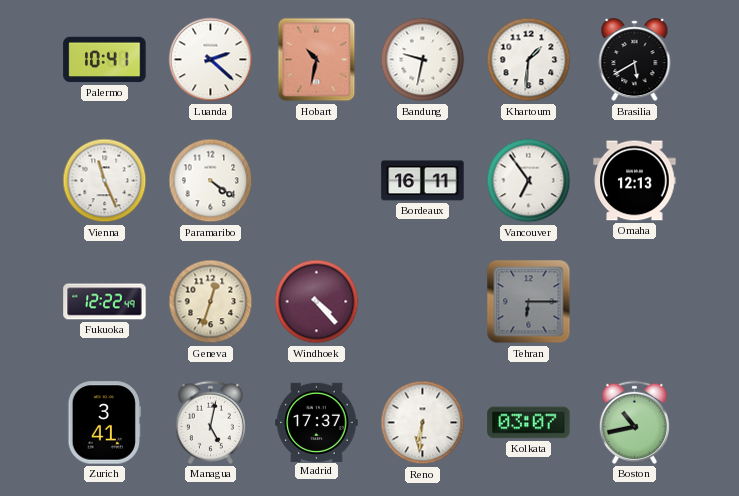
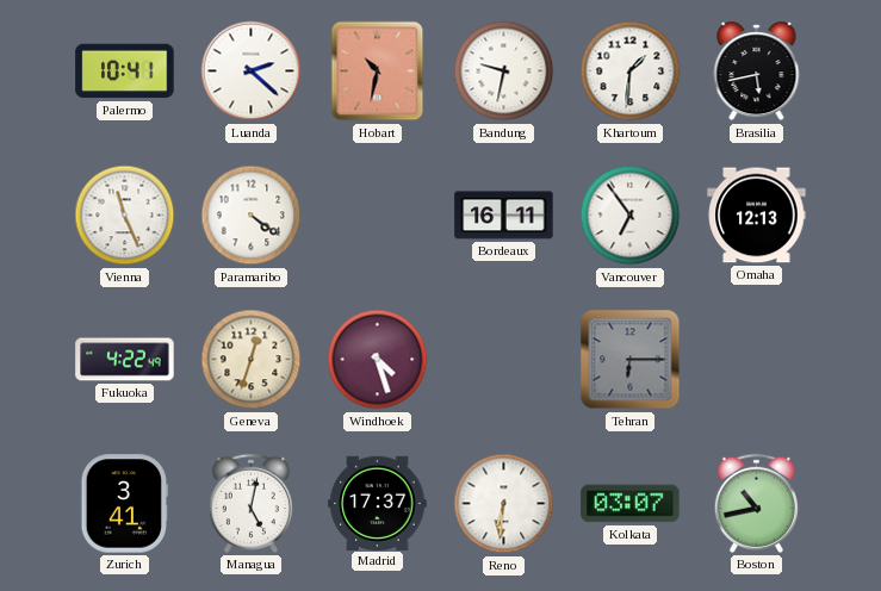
Brasilia: 5:40 -> 5:43
Fukuoka: 12:22 -> 4:22
Windhoek: 4:23 -> 4:27
